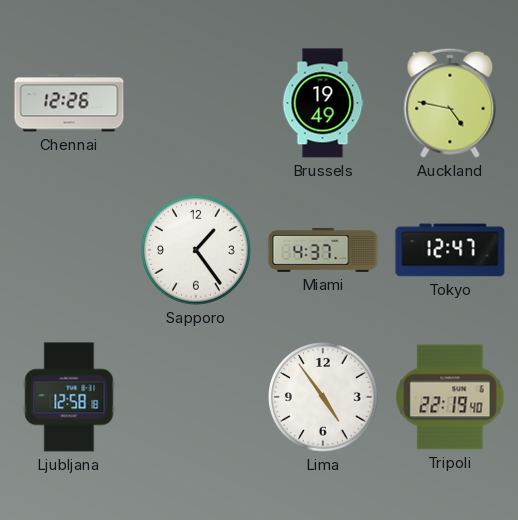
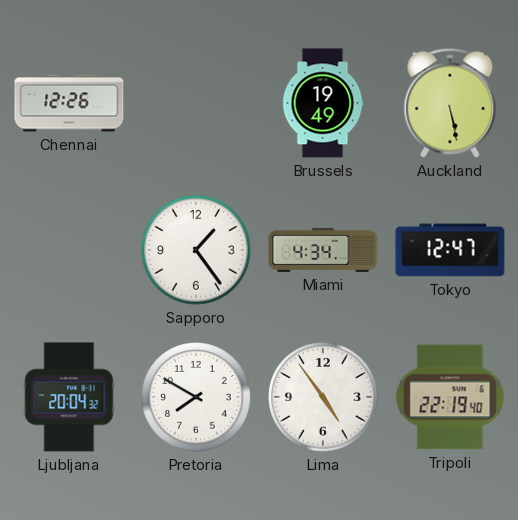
Auckland: 4:47 -> 5:28
Miami: 4:37 -> 4:34
Ljubljana: 12:58 -> 20:04
Pretoria: none -> 7:50
